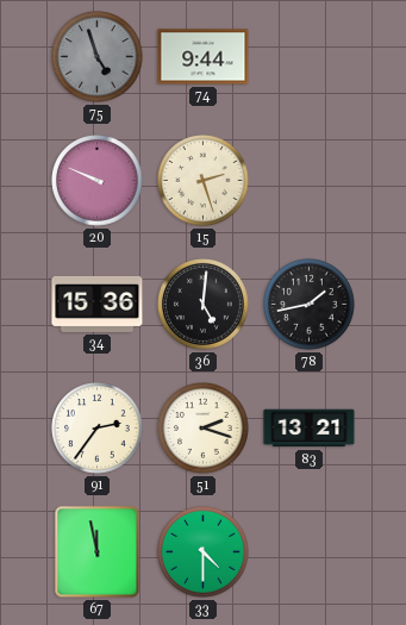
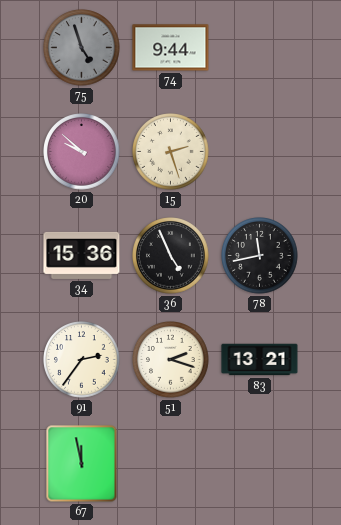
20: 9:49 -> 9:52
36: 5:01 -> 4:56
78: 1:43 -> 11:43
33: 4:30 -> none
